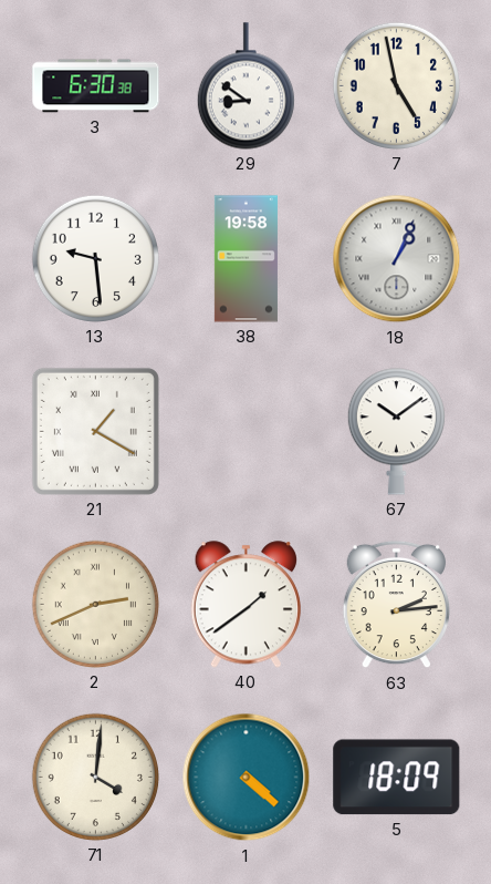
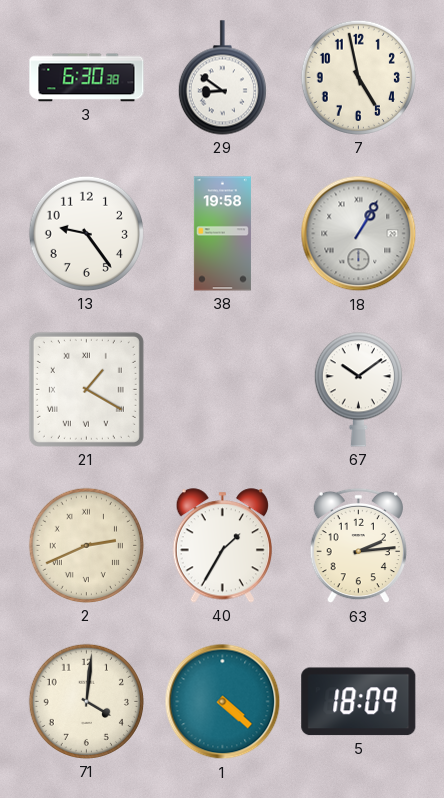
13: 9:29 -> 9:24
18: 1:04 -> 1:05
40: 1:39 -> 1:35
